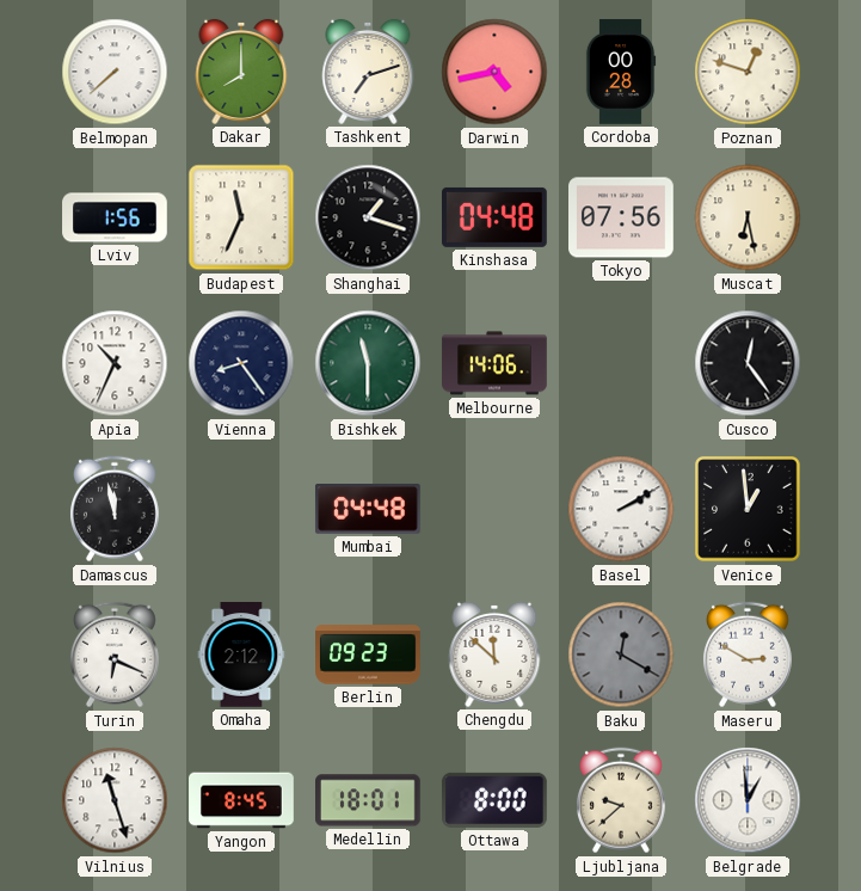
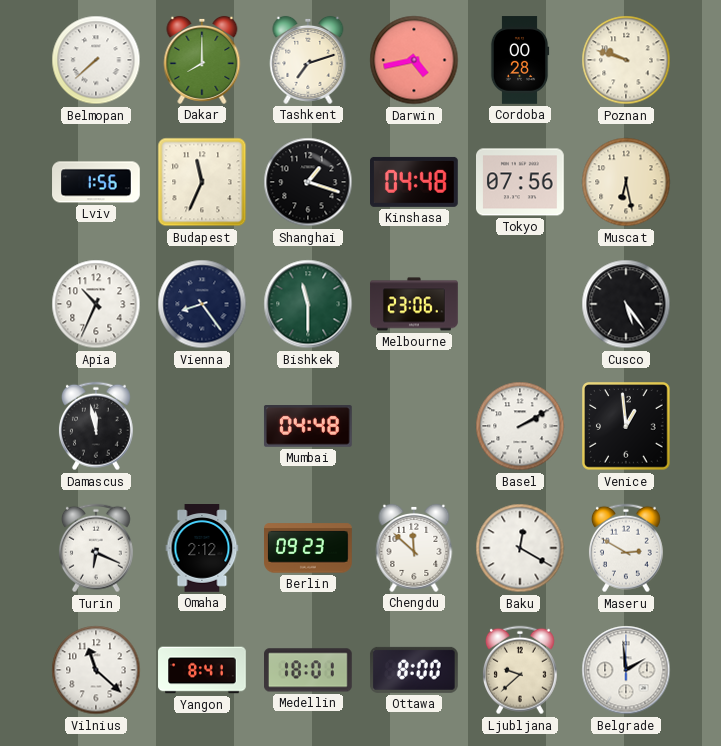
Poznan: 12:48 -> 9:48
Melbourne: 14:06 -> 23:06
Cusco: 12:24 -> 5:24
Baku dial: grey -> white
Vilnius: 11:27 -> 11:22
Yangon: 8:45 -> 8:41
Belgrade: 12:59 -> 1:59
